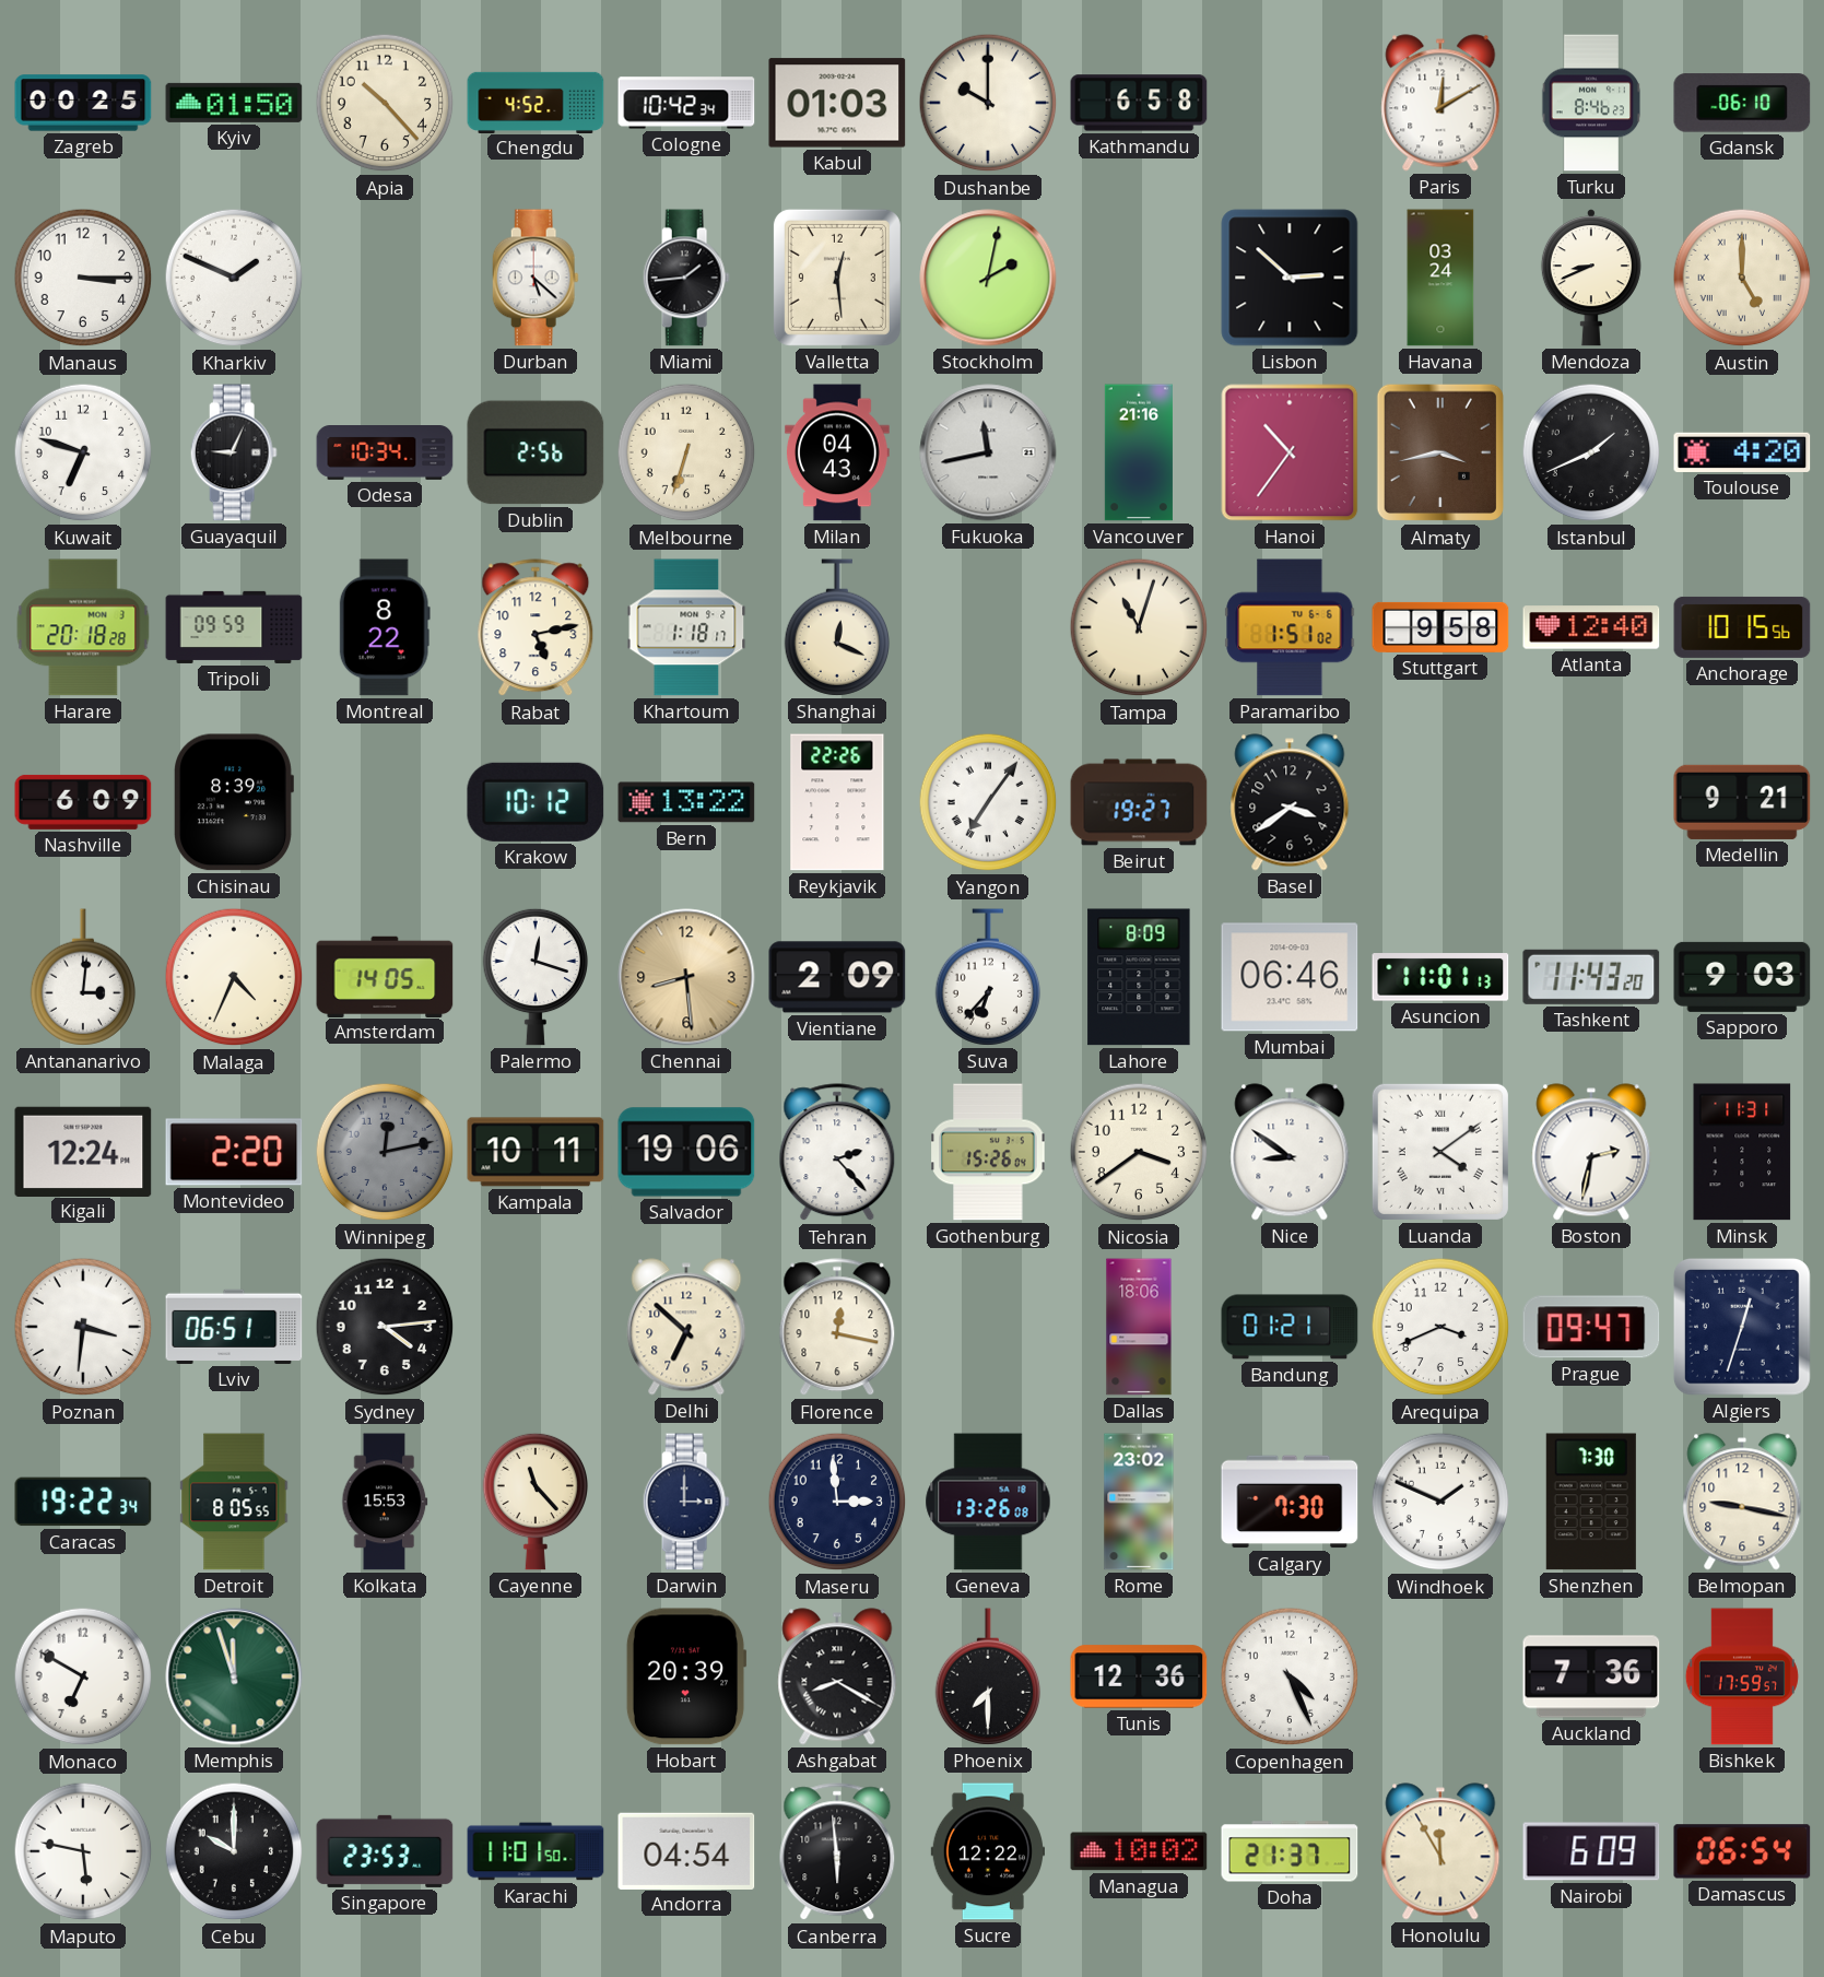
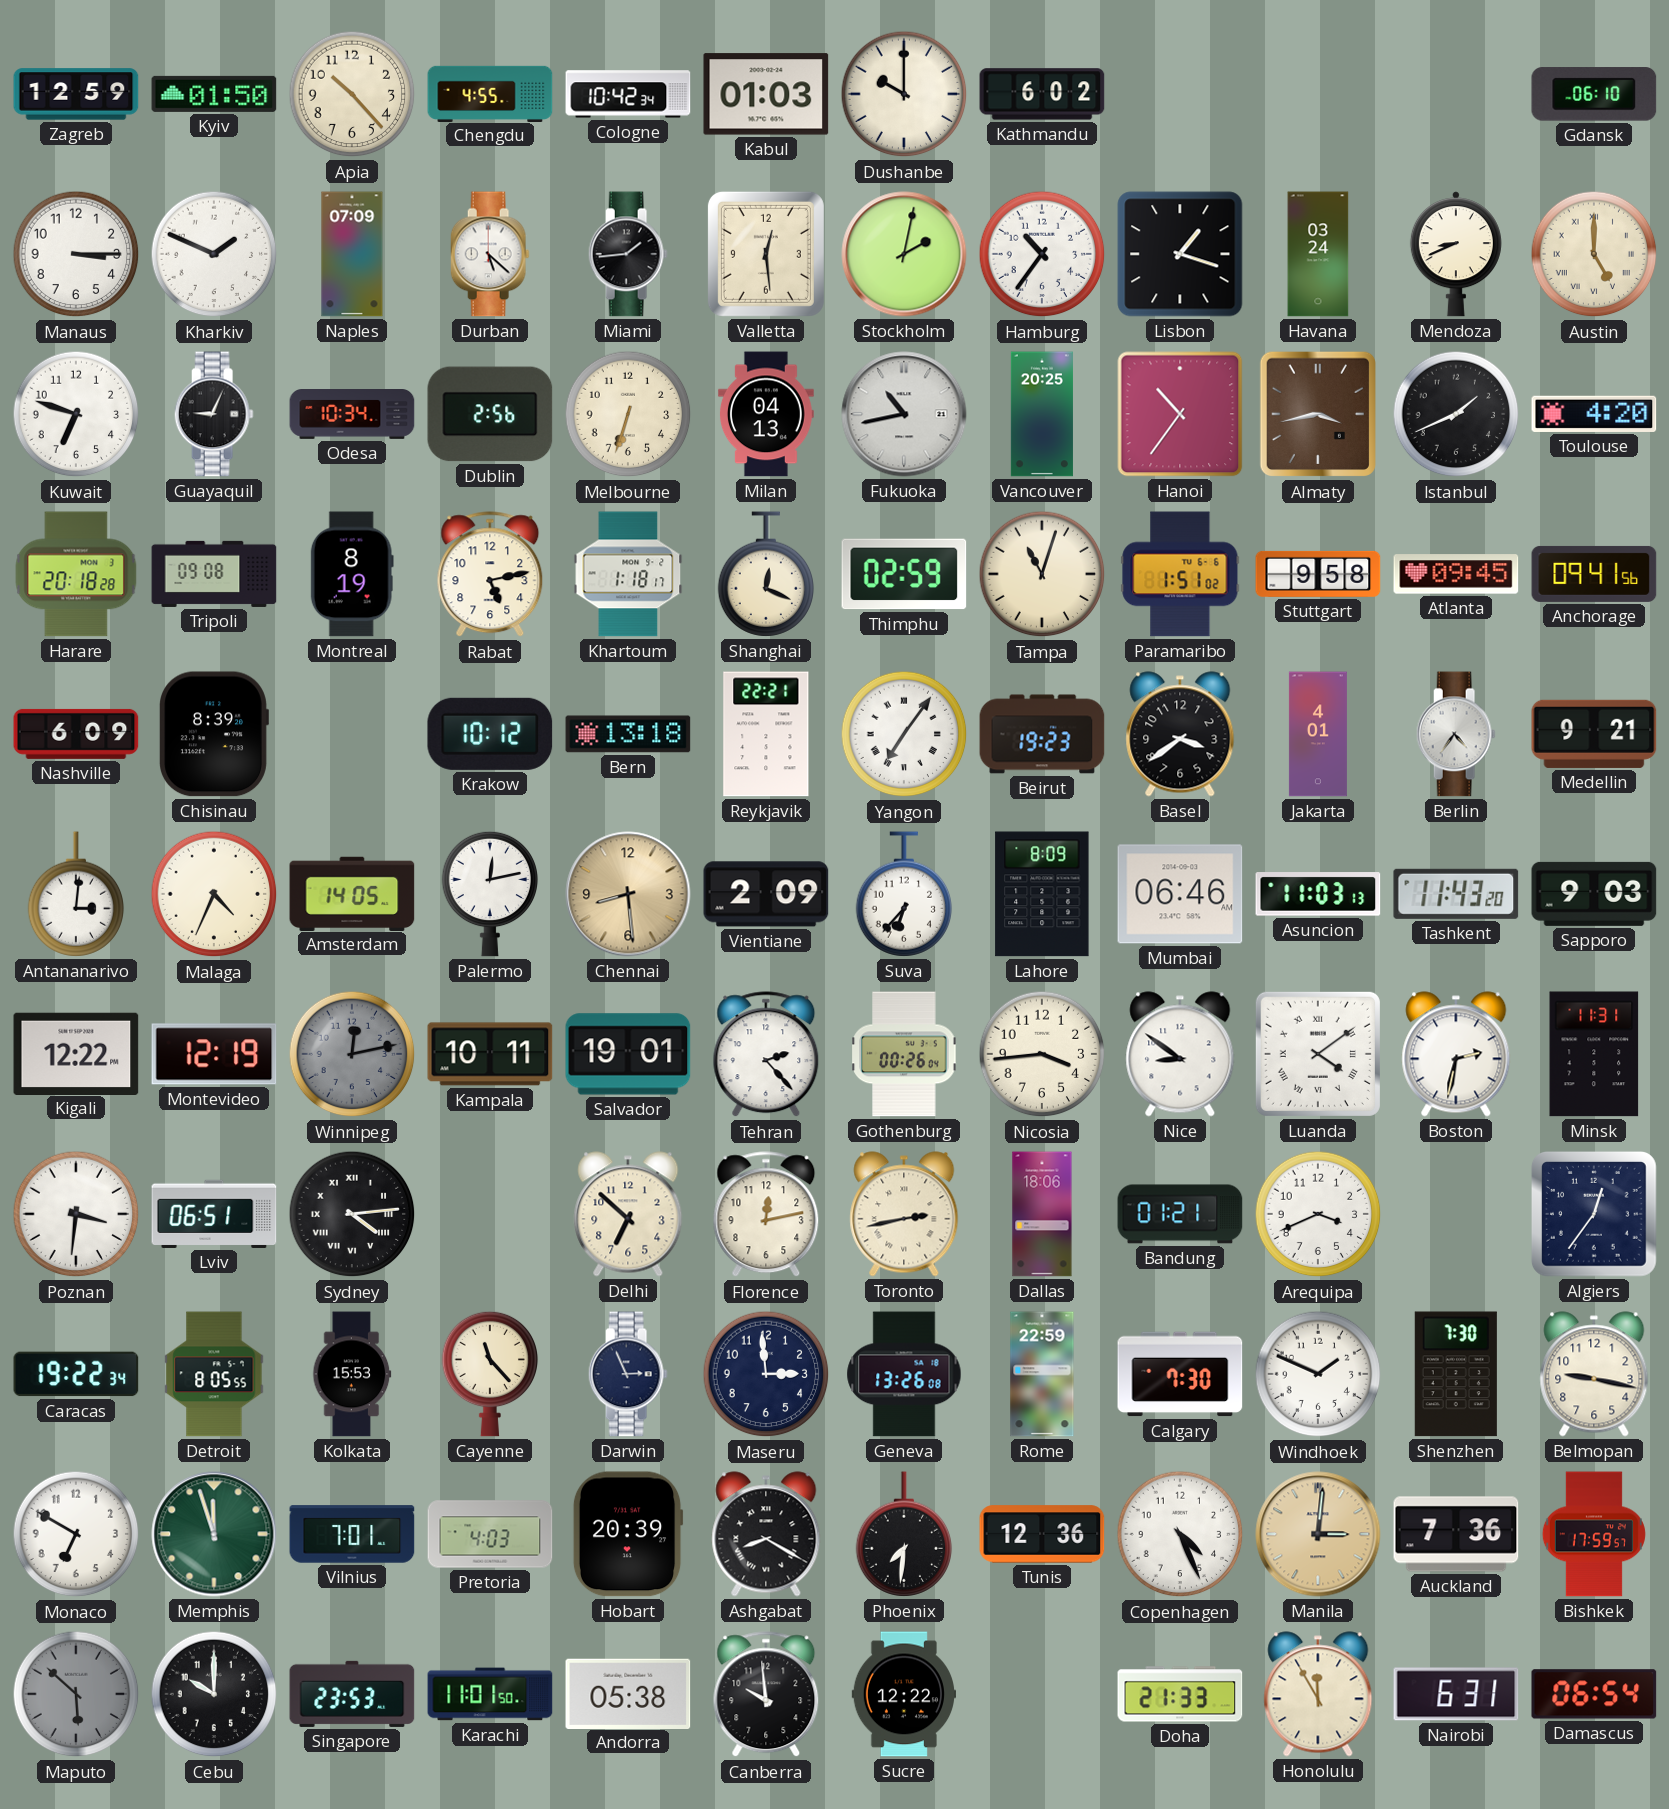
Zagreb: 00:25 -> 12:59
Chengdu: 4:52 -> 4:55
Kathmandu: 6:58 -> 6:02
Paris: 12:10 -> none
Turku: 8:46 -> none
Naples: none -> 07:09
Hamburg: none -> 10:36
Lisbon: 2:52 -> 1:18
Milan: 04:43 -> 04:13
Fukuoka: 11:43 -> 10:43
Vancouver: 21:16 -> 20:25
Tripoli: 09:59 -> 09:08
Montreal: 8:22 -> 8:19
Thimphu: none -> 02:59
Atlanta: 12:40 -> 09:45
Anchorage: 10:15 -> 09:41
Bern: 13:22 -> 13:18
Reykjavik: 22:26 -> 22:21
Beirut: 19:27 -> 19:23
Jakarta: none -> 4:01
Berlin: none -> 4:36
Palermo: 12:18 -> 12:13
Asuncion: 11:01 -> 11:03
Kigali: 12:24 -> 12:22
Montevideo: 2:20 -> 12:19
Salvador: 19:06 -> 19:01
Gothenburg: 15:26 -> 00:26
Nicosia: 3:39 -> 3:44
Sydney numerals: Arabic -> Roman
Florence: 12:17 -> 12:13
Toronto: none -> 2:43
Prague: 09:47 -> none
Algiers: 12:33 -> 12:36
Darwin: 3:00 -> 2:56
Rome: 23:02 -> 22:59
Vilnius: none -> 7:01
Pretoria: none -> 4:03
Phoenix: 7:30 -> 7:31
Manila: none -> 3:01
Maputo: 5:47 -> 5:52
Maputo dial: white -> grey
Andorra: 04:54 -> 05:38
Canberra: 5:59 -> 9:59
Managua: 10:02 -> none
Doha: 21:37 -> 21:33
Nairobi: 6:09 -> 6:31
